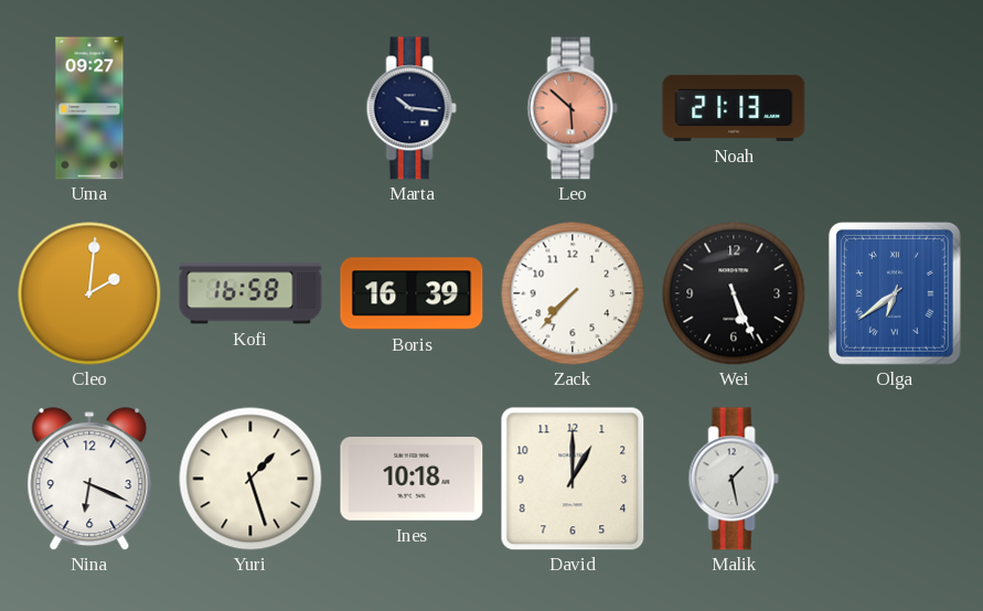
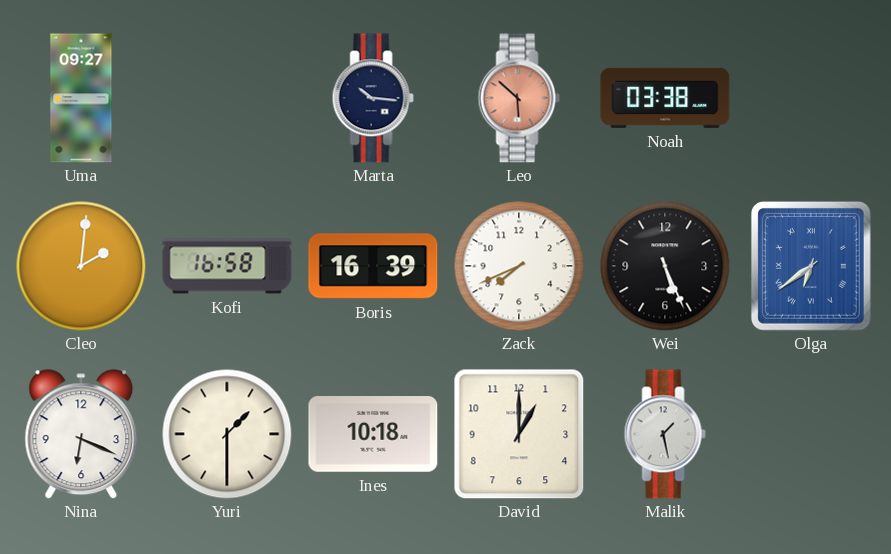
Noah: 21:13 -> 03:38
Zack: 7:37 -> 7:41
Yuri: 1:27 -> 1:30
